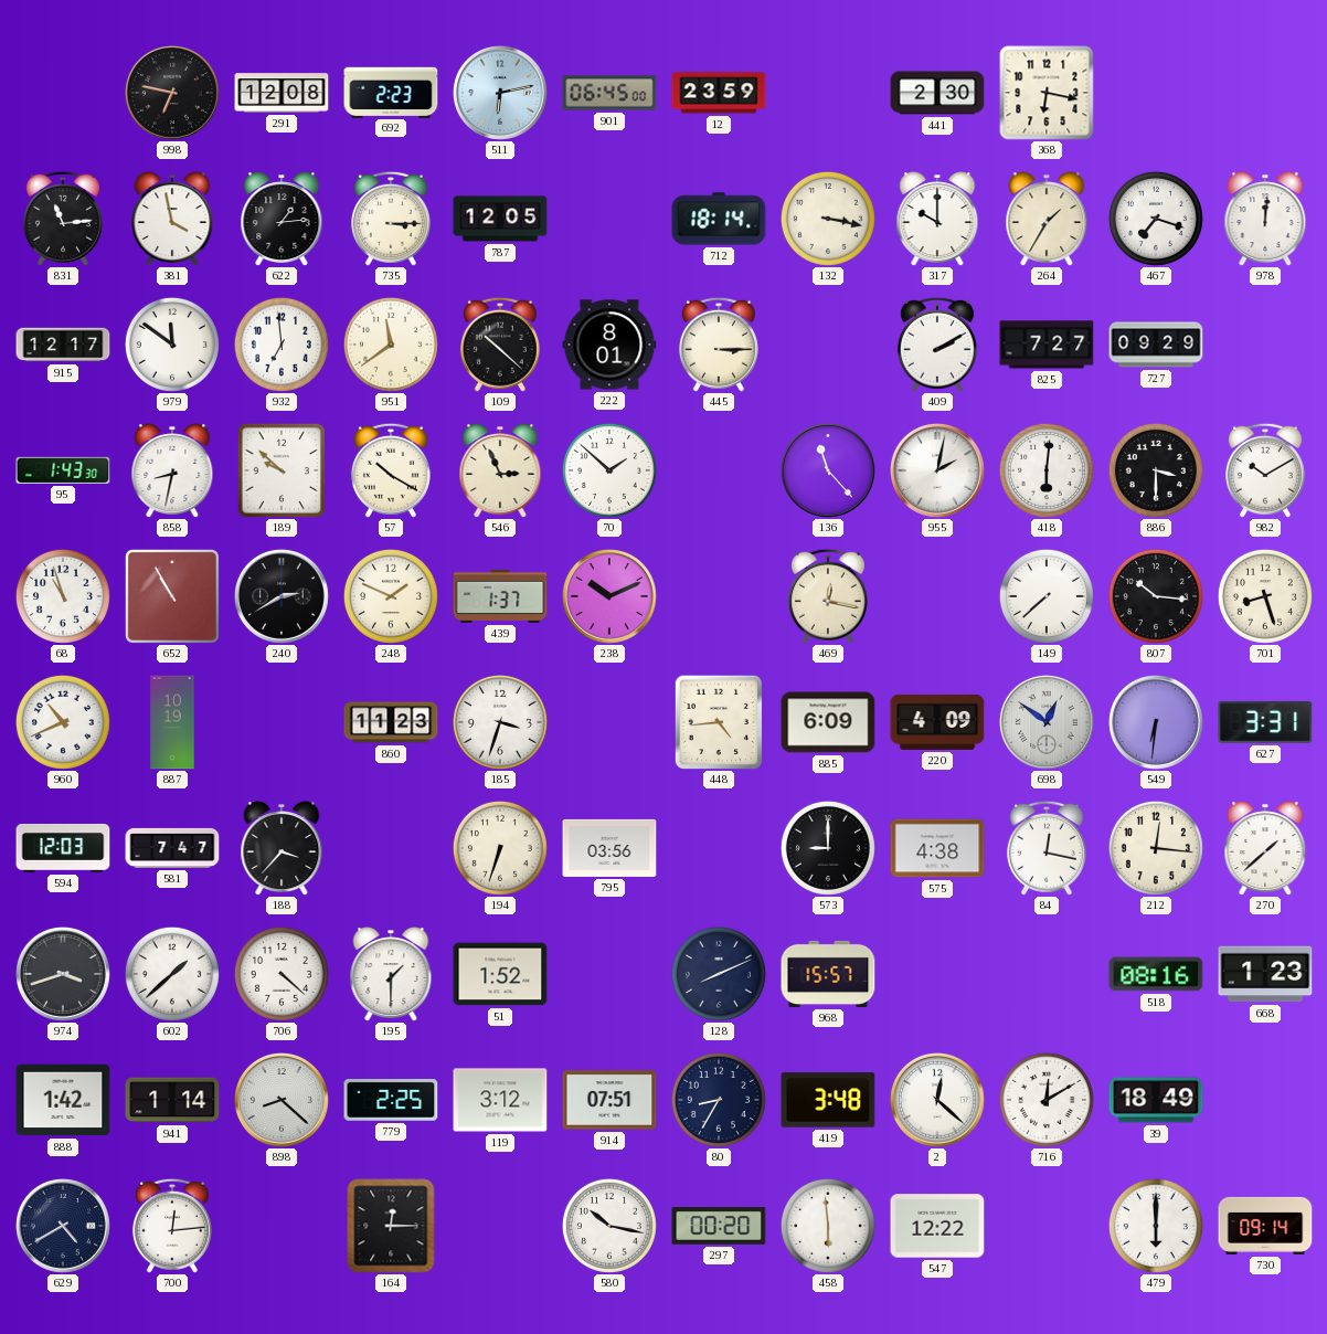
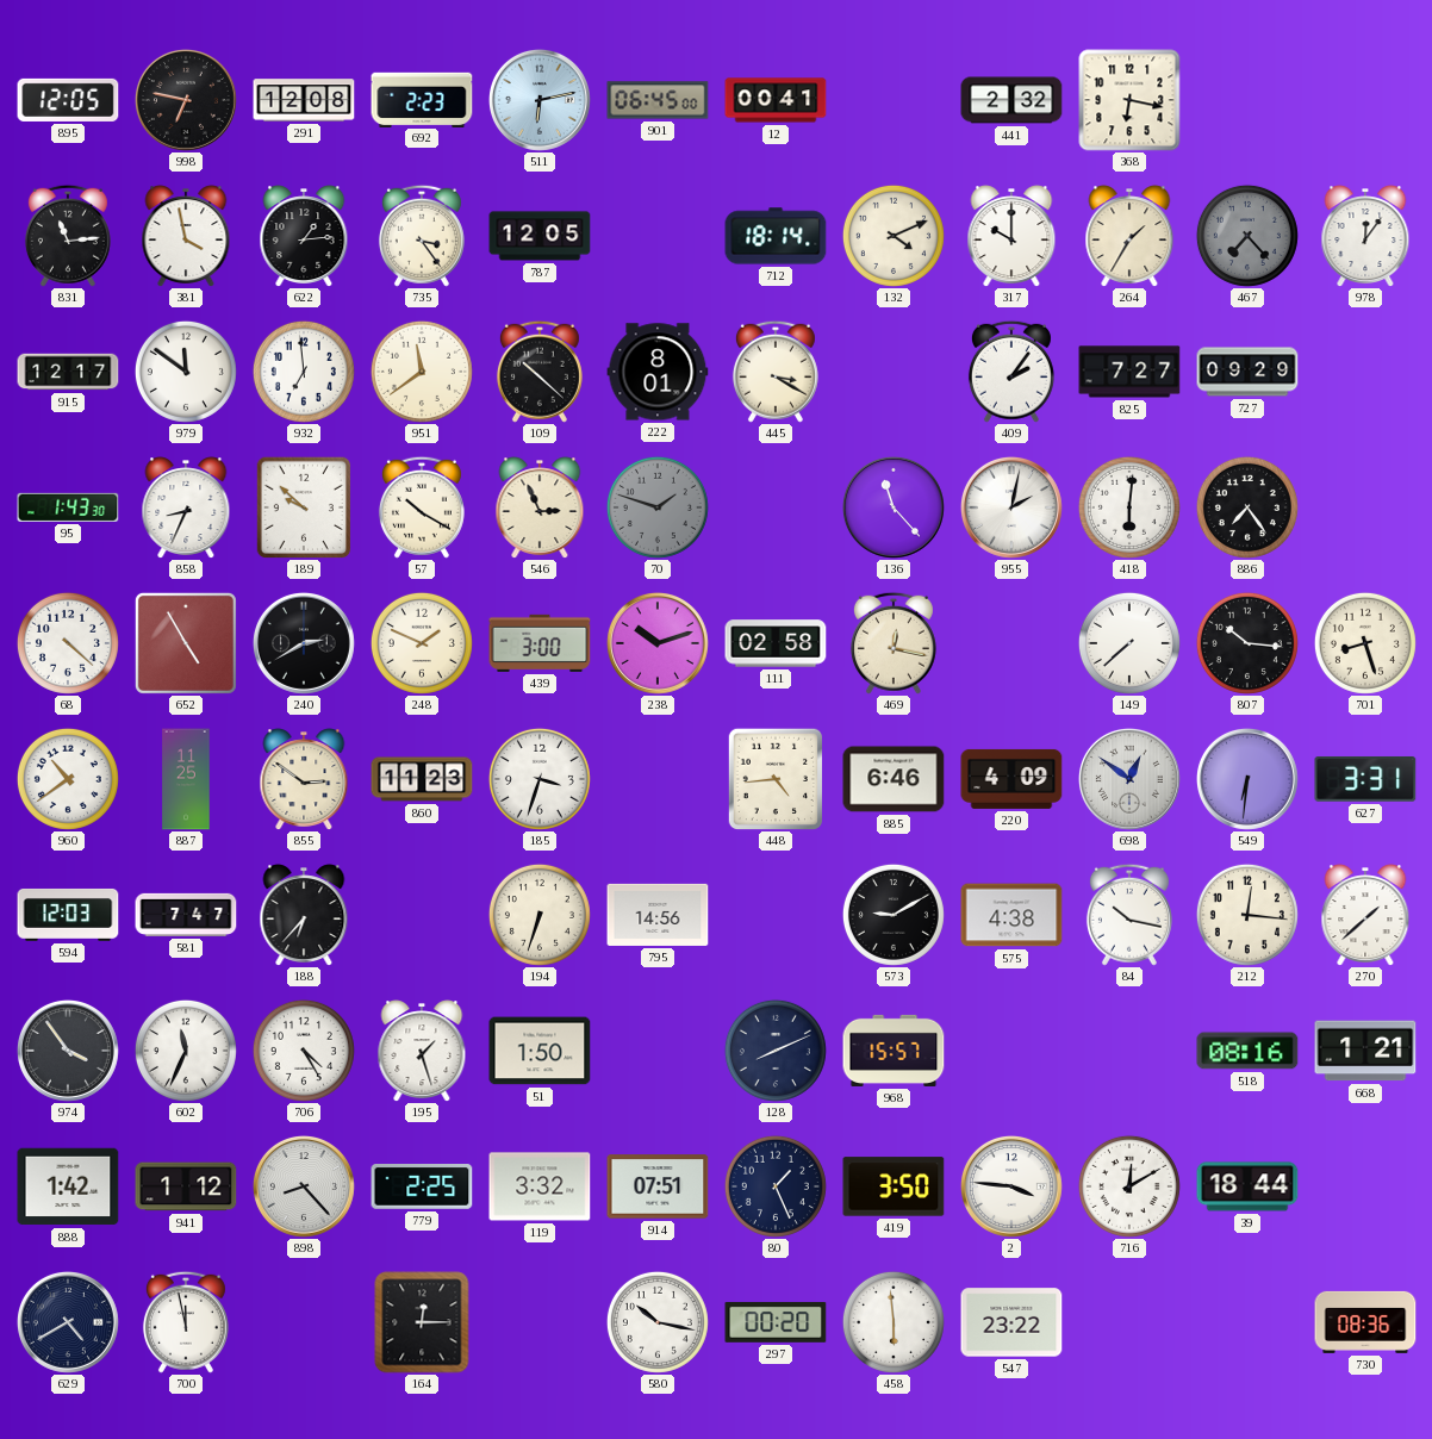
895: none -> 12:05
12: 23:59 -> 00:41
441: 2:30 -> 2:32
735: 3:15 -> 3:24
132: 3:17 -> 4:11
467: 7:18 -> 7:23
467 dial: white -> grey
978: 12:01 -> 12:06
445: 3:15 -> 3:20
409: 2:10 -> 2:06
858: 8:32 -> 8:34
70: 1:52 -> 1:48
70 dial: white -> grey
886: 3:30 -> 7:24
982: 10:10 -> none
68: 10:57 -> 4:22
652: 10:55 -> 4:55
439: 1:37 -> 3:00
238: 10:11 -> 10:12
111: none -> 02:58
960: 10:41 -> 10:39
887: 10:19 -> 11:25
855: none -> 2:51
885: 6:09 -> 6:46
188: 3:37 -> 6:37
795: 03:56 -> 14:56
573: 9:00 -> 9:10
84: 12:17 -> 10:17
974: 3:42 -> 3:54
602: 1:38 -> 11:34
706: 4:22 -> 4:25
195: 1:30 -> 1:27
51: 1:52 -> 1:50
668: 1:23 -> 1:21
941: 1:14 -> 1:12
898: 8:22 -> 8:23
119: 3:12 -> 3:32
80: 8:35 -> 1:26
419: 3:48 -> 3:50
2: 12:22 -> 3:46
39: 18:49 -> 18:44
700: 12:14 -> 11:58
547: 12:22 -> 23:22
479: 6:00 -> none
730: 09:14 -> 08:36
